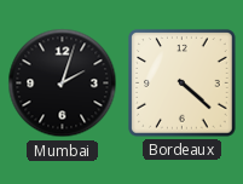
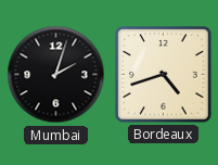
Bordeaux: 4:22 -> 4:42
